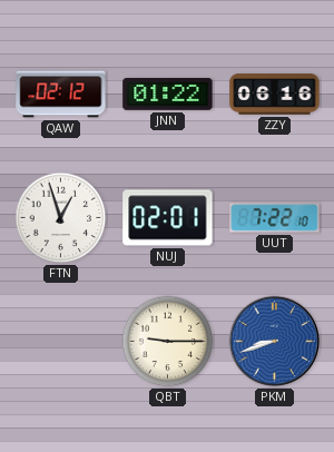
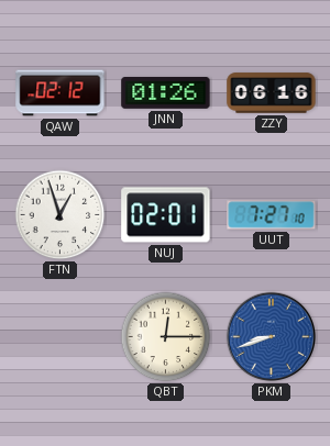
JNN: 01:22 -> 01:26
UUT: 7:22 -> 7:27
QBT: 9:15 -> 12:15
